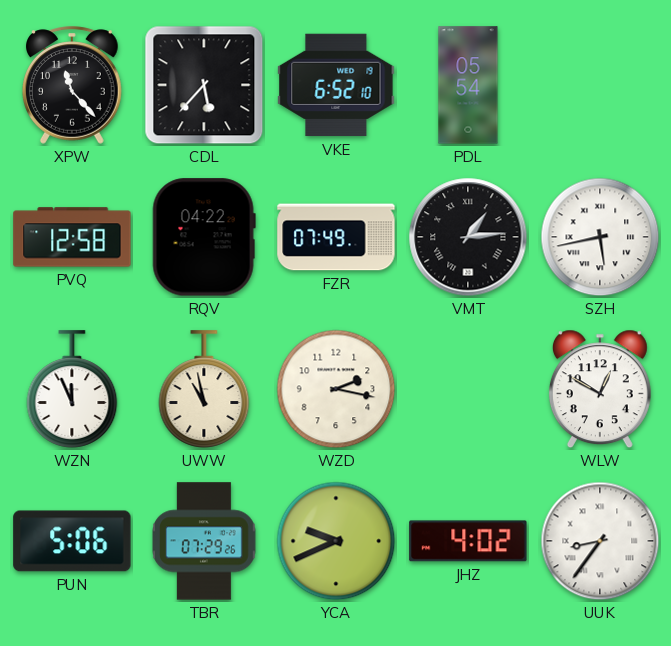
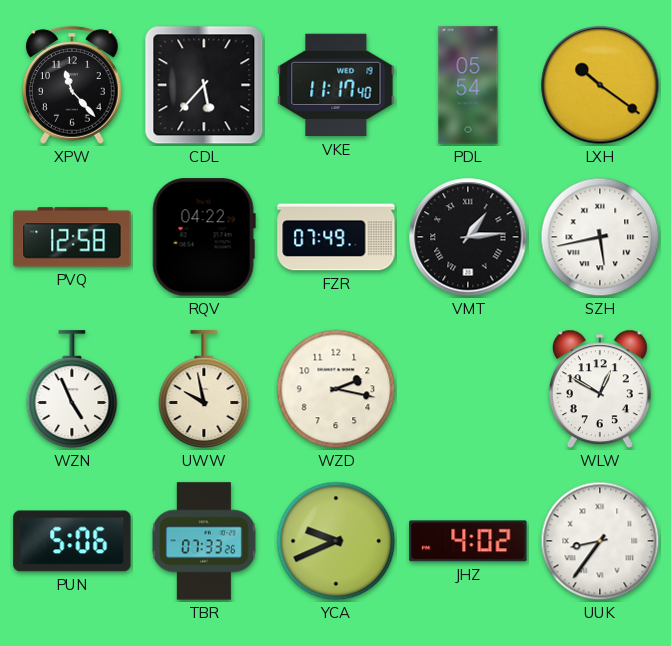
VKE: 6:52 -> 11:17
LXH: none -> 10:21
WZN: 11:56 -> 4:56
UWW: 10:58 -> 9:58
TBR: 07:29 -> 07:33
